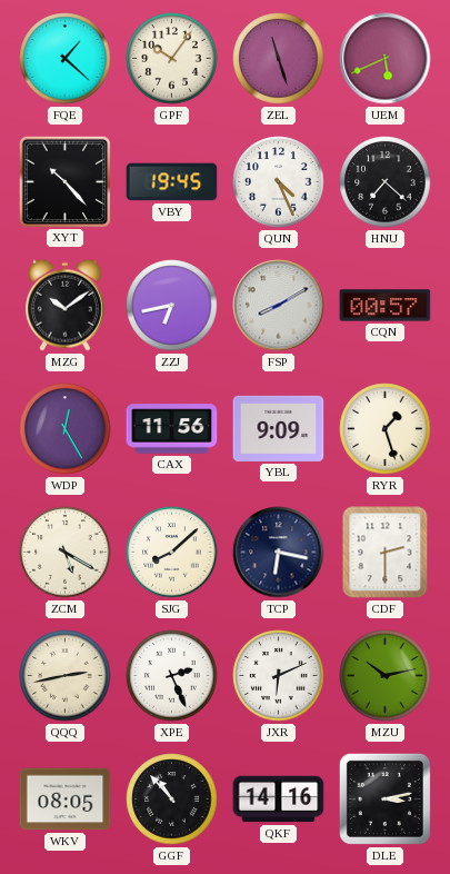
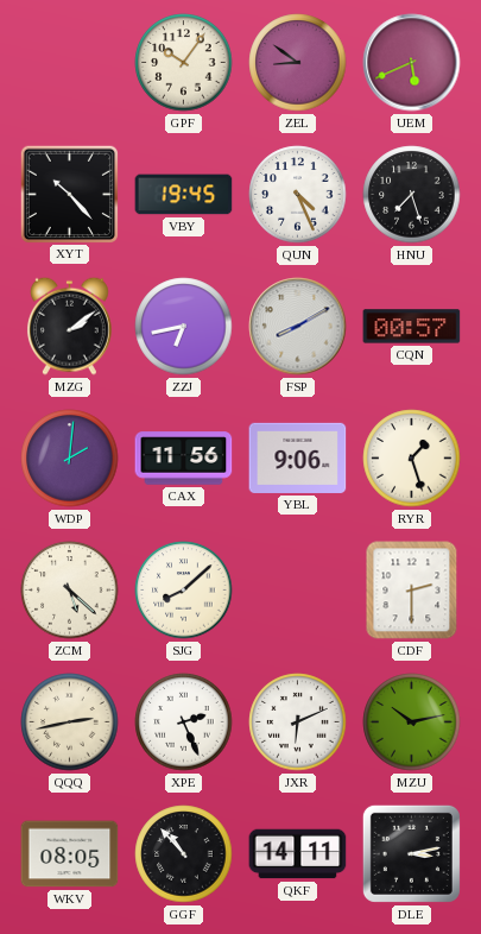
FQE: 1:22 -> none
ZEL: 11:27 -> 8:51
HNU: 7:22 -> 7:27
MZG: 10:09 -> 2:09
WDP: 12:25 -> 2:01
YBL: 9:09 -> 9:06
ZCM: 5:20 -> 5:22
TCP: 6:17 -> none
QKF: 14:16 -> 14:11
